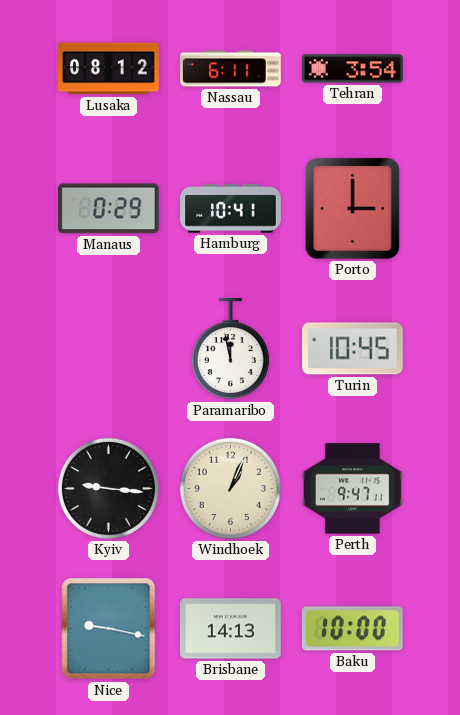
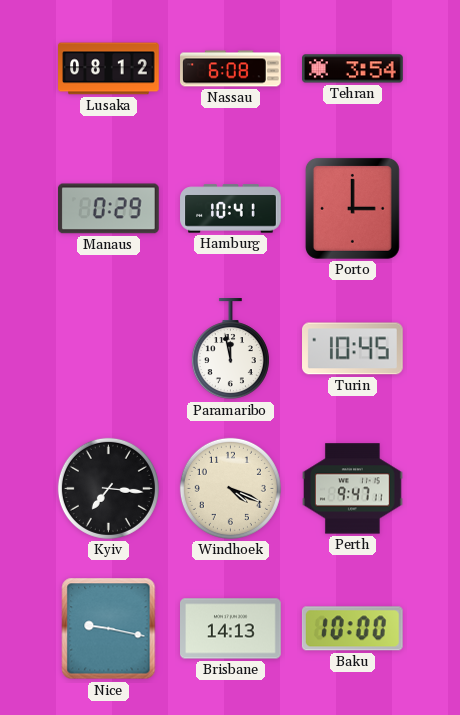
Nassau: 6:11 -> 6:08
Kyiv: 9:16 -> 7:16
Windhoek: 1:04 -> 4:19
